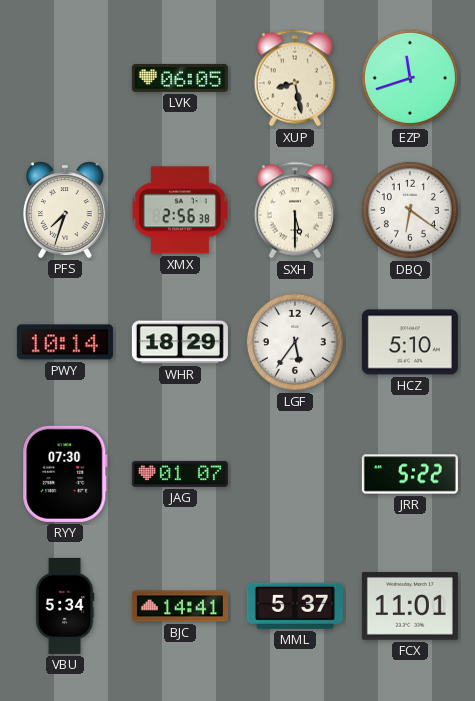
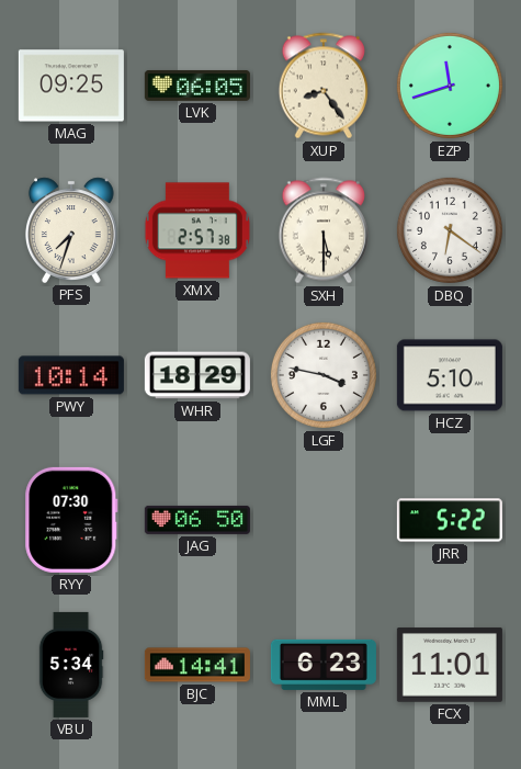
MAG: none -> 09:25
XUP: 8:28 -> 8:24
XMX: 2:56 -> 2:57
LGF: 5:36 -> 3:47
JAG: 01:07 -> 06:50
MML: 5:37 -> 6:23
